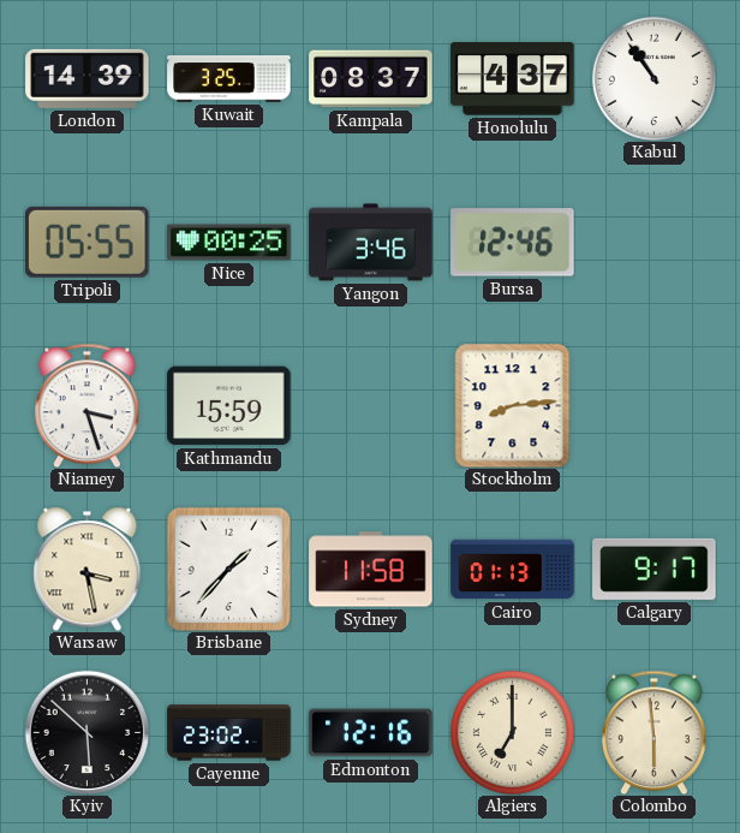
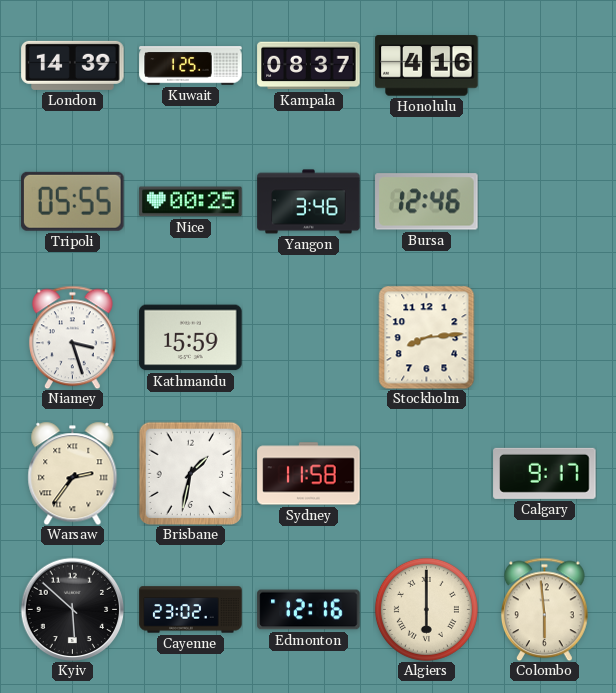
Kuwait: 3:25 -> 1:25
Honolulu: 4:37 -> 4:16
Kabul: 10:54 -> none
Warsaw: 3:28 -> 2:36
Brisbane: 1:37 -> 1:32
Cairo: 01:13 -> none
Algiers: 7:00 -> 6:00
